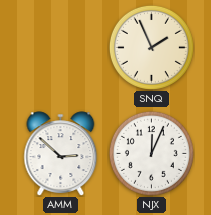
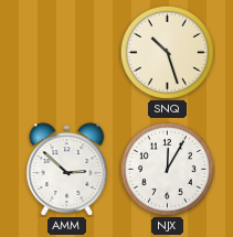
SNQ: 1:56 -> 10:27
NJX: 12:04 -> 12:05
